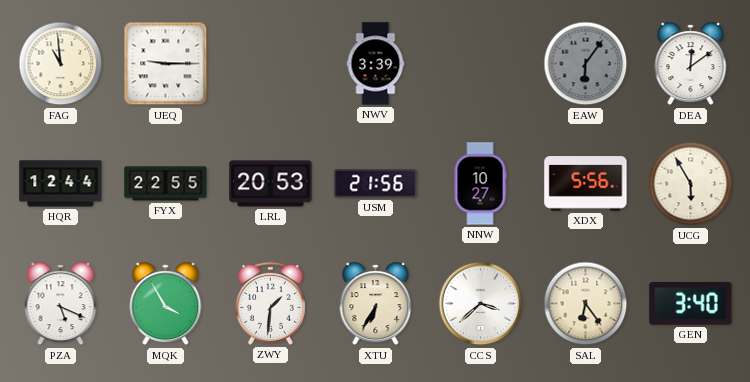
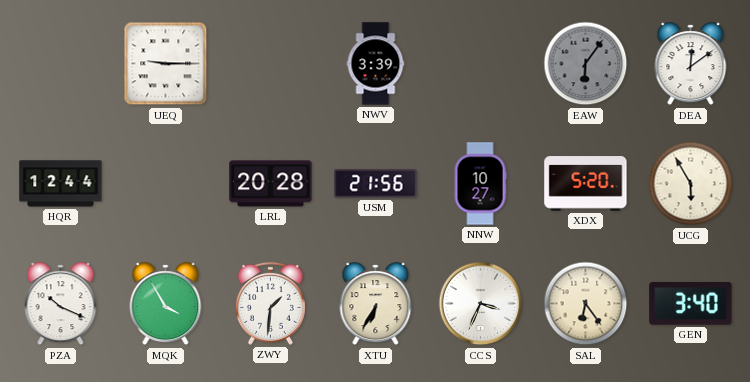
FAG: 10:59 -> none
FYX: 22:55 -> none
LRL: 20:53 -> 20:28
XDX: 5:56 -> 5:20
PZA: 5:19 -> 10:19
CCS: 3:38 -> 3:34
